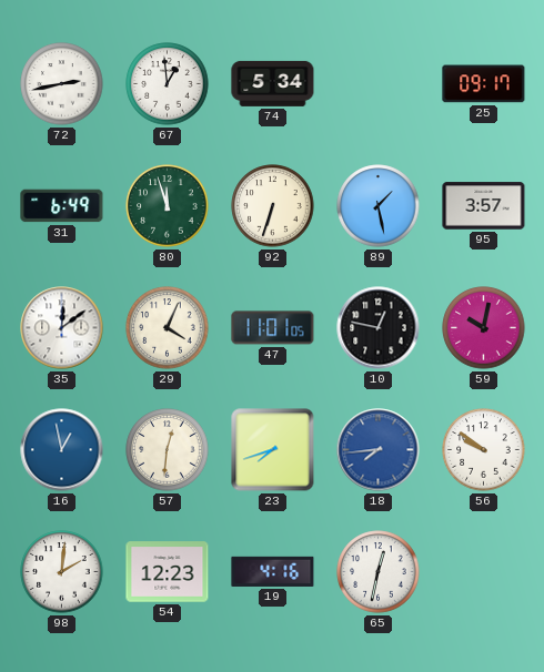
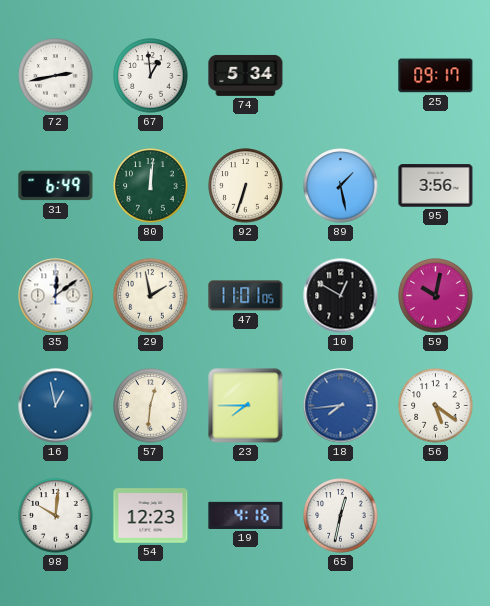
80: 11:57 -> 12:01
95: 3:57 -> 3:56
29: 4:04 -> 1:58
10: 12:47 -> 12:50
23: 7:42 -> 7:45
56: 9:51 -> 5:21
98: 2:01 -> 10:01
